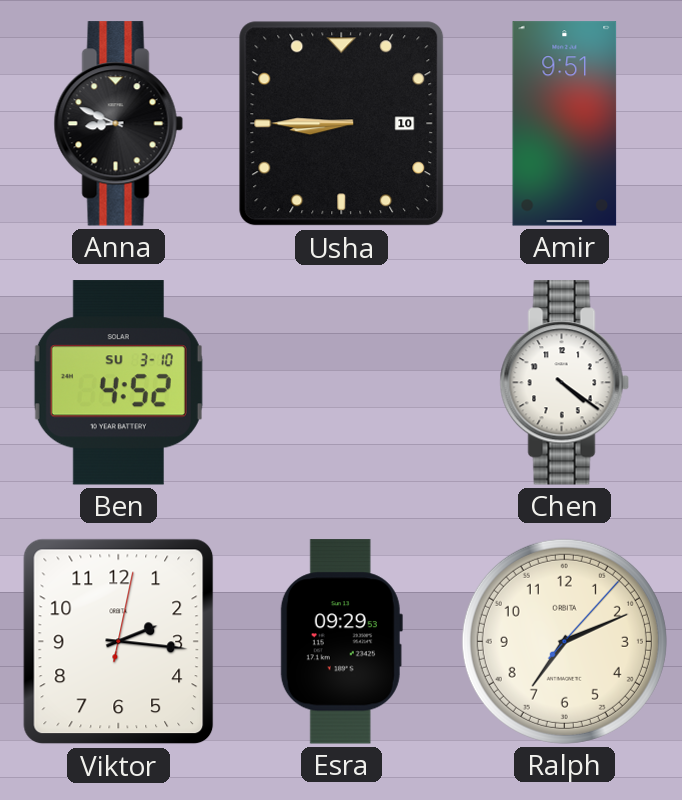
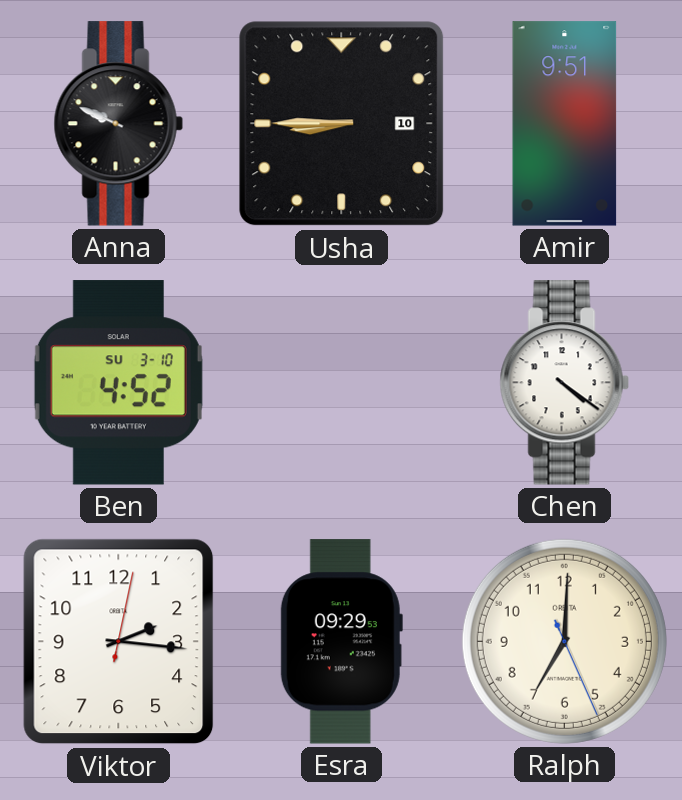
Anna: 8:49 -> 9:49
Ralph: 7:11 -> 7:00
